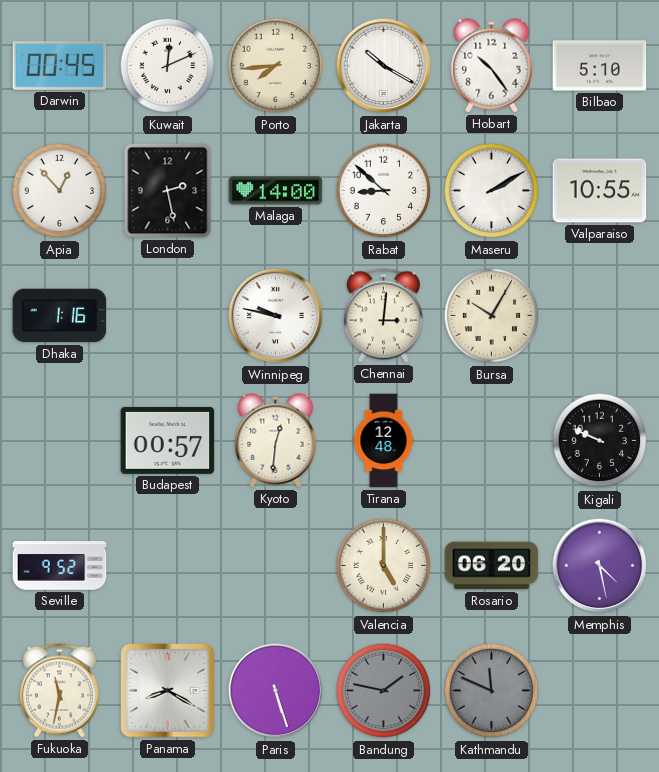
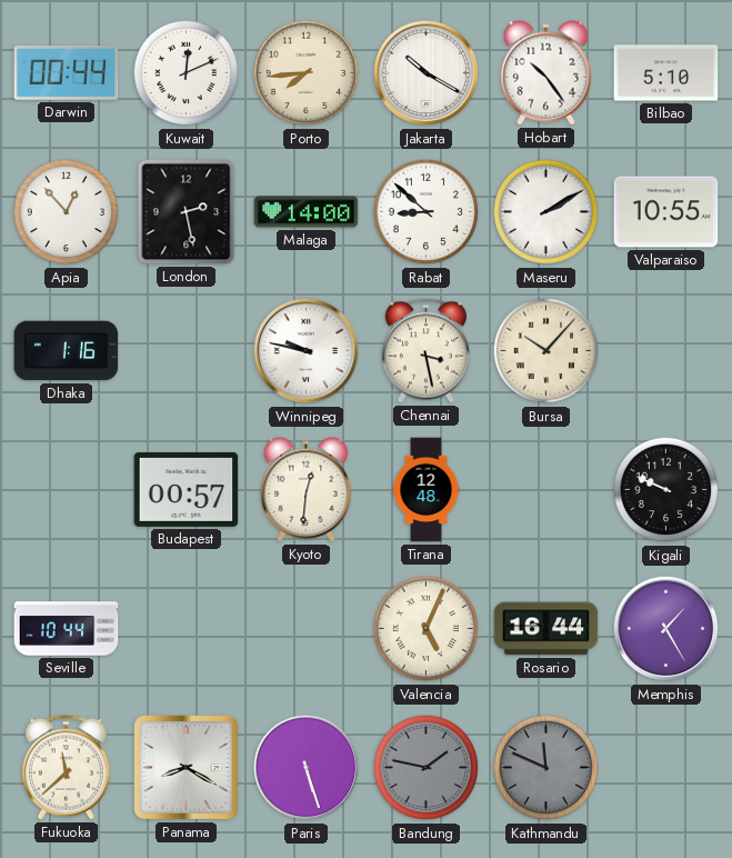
Darwin: 00:45 -> 00:44
Chennai: 3:01 -> 3:28
Bursa: 10:05 -> 10:07
Seville: 9:52 -> 10:44
Valencia: 5:00 -> 5:04
Rosario: 06:20 -> 16:44
Memphis: 4:28 -> 1:25
Fukuoka: 11:32 -> 11:38
